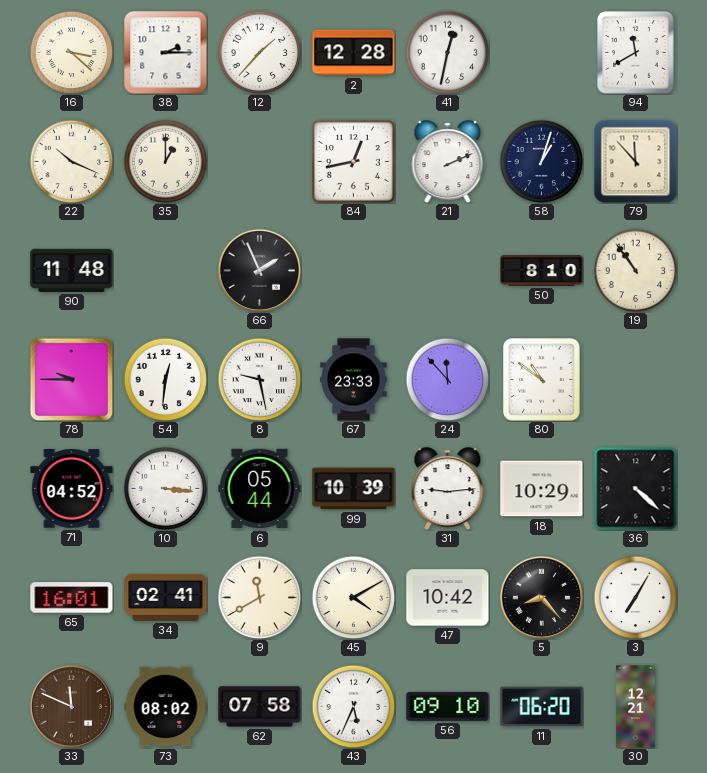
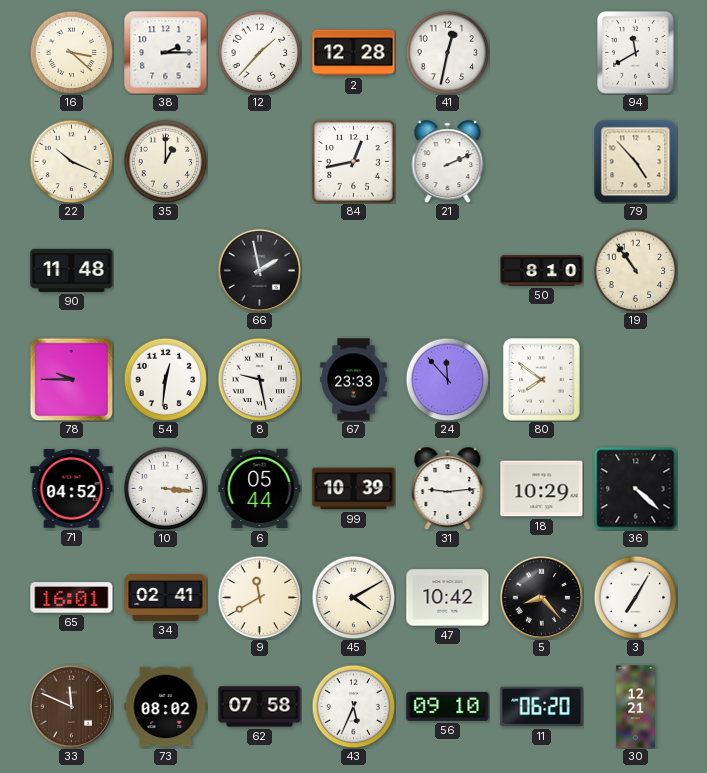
58: 1:03 -> none
79: 11:53 -> 4:53
66: 1:56 -> 1:58
80: 10:51 -> 7:51
